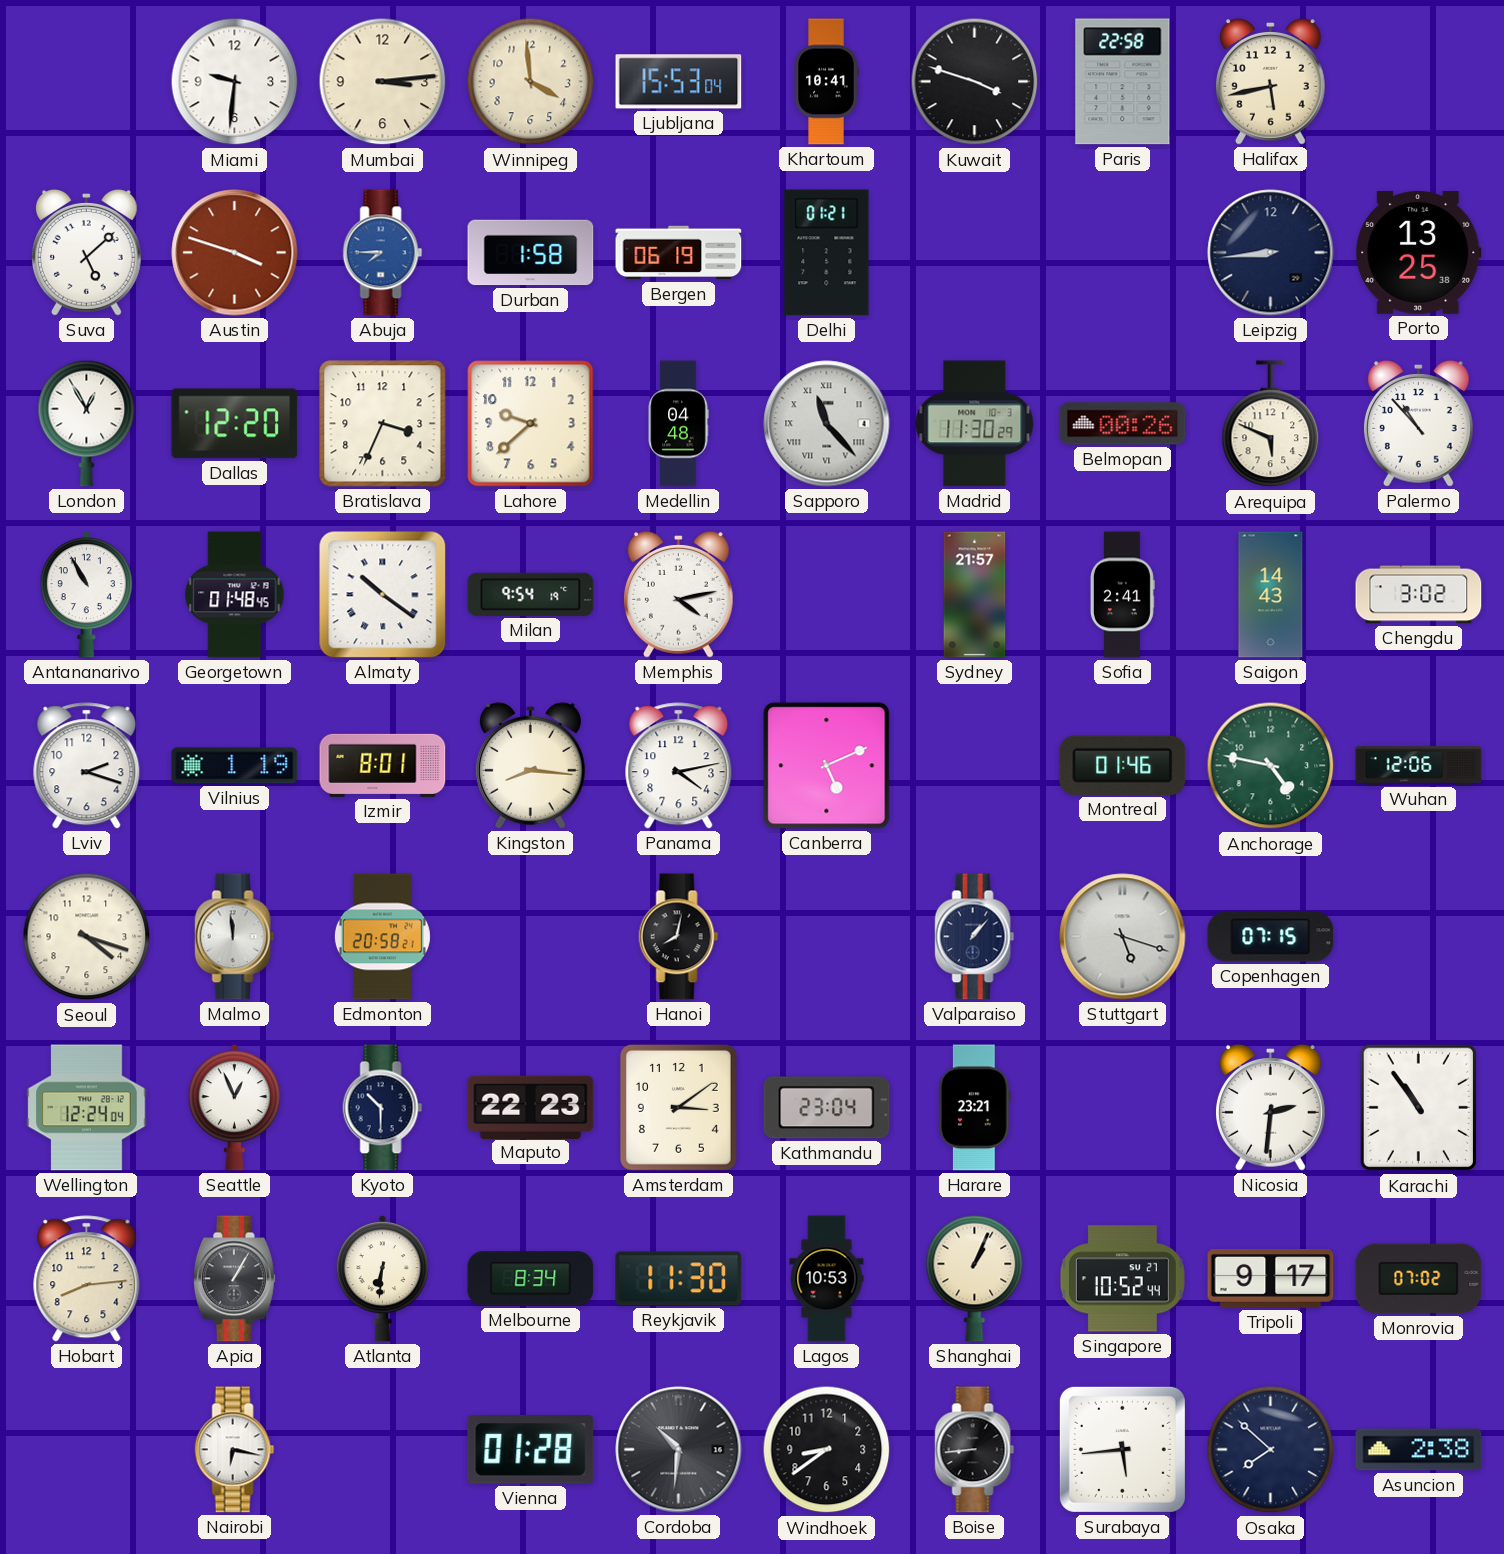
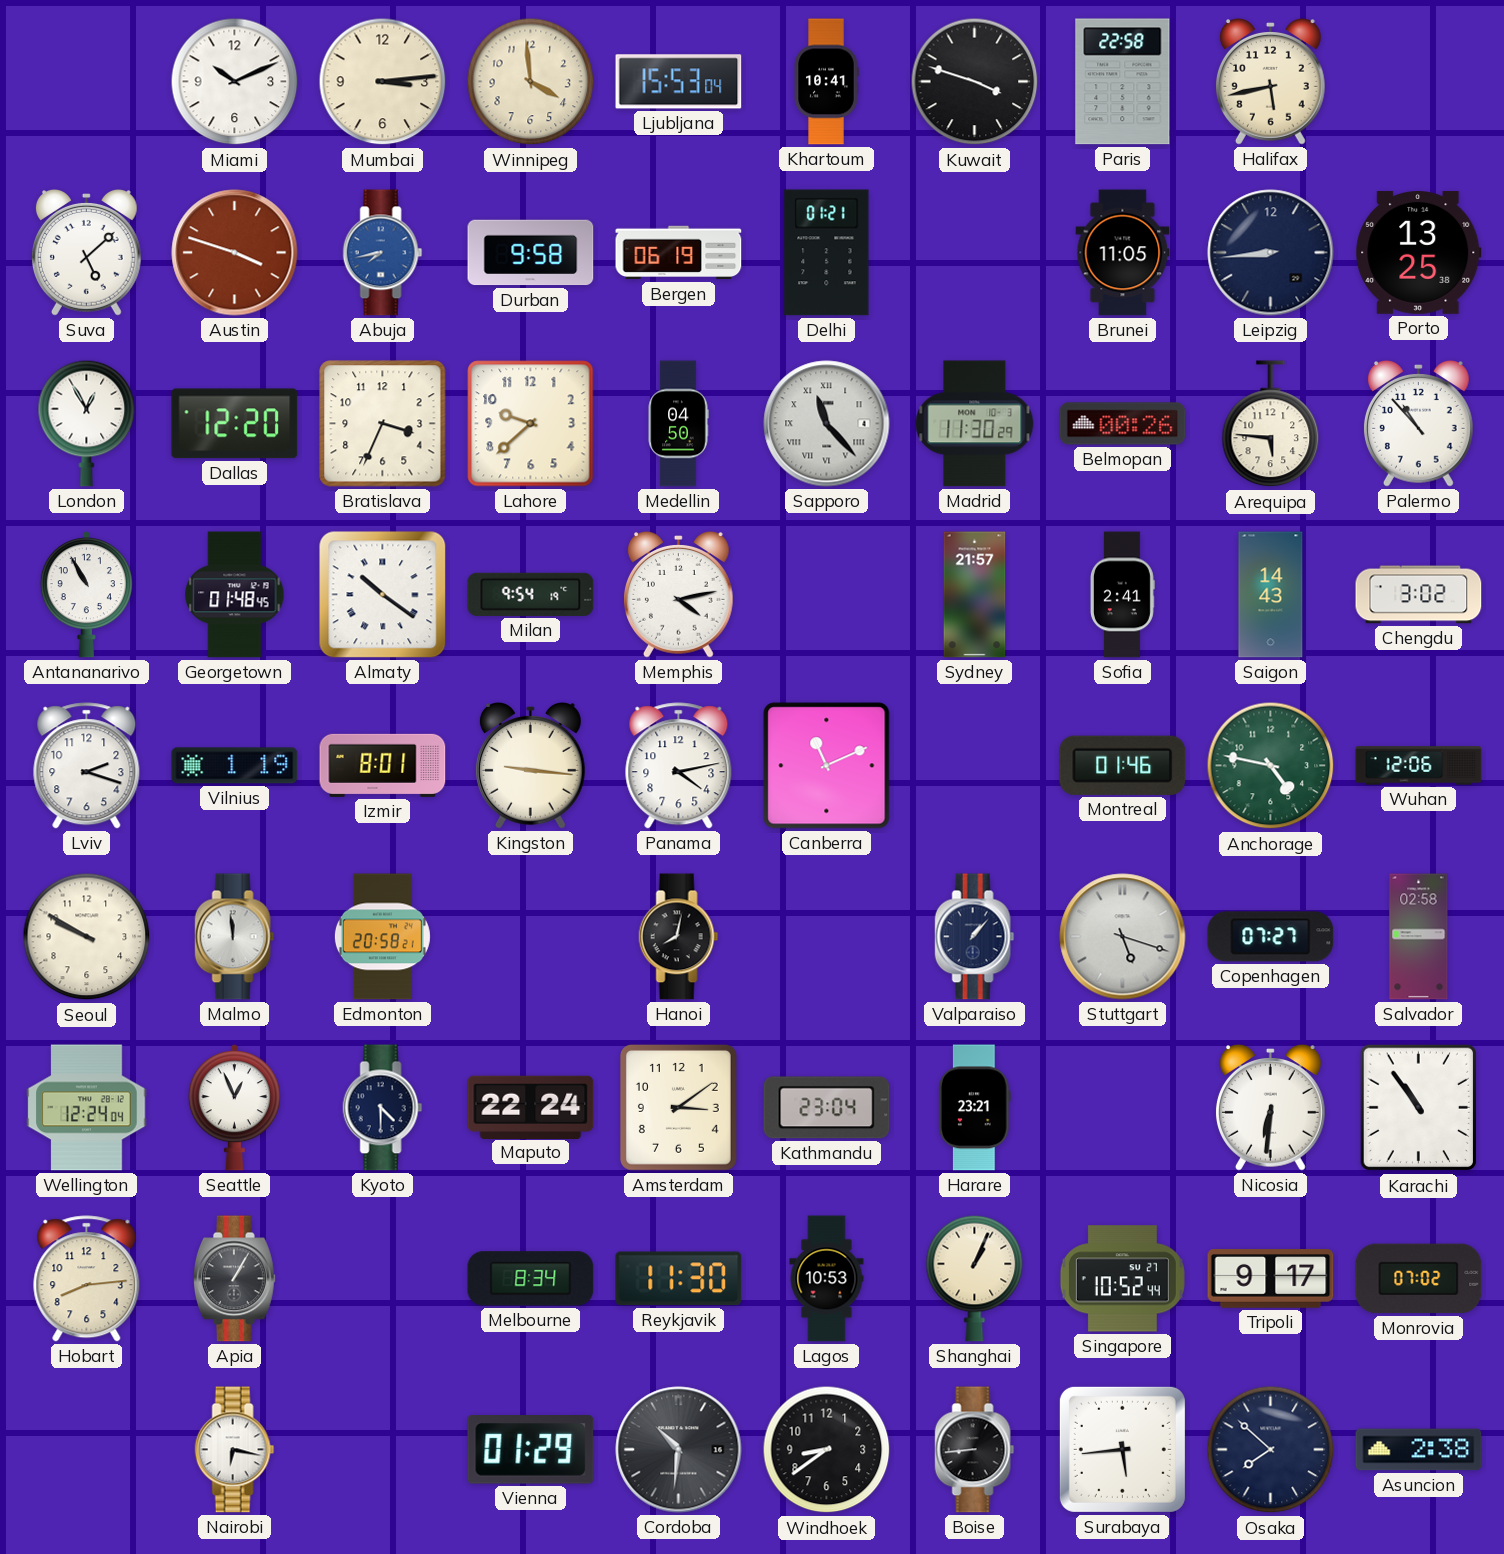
Miami: 9:31 -> 10:11
Abuja: 7:45 -> 7:43
Durban: 1:58 -> 9:58
Brunei: none -> 11:05
Medellin: 04:48 -> 04:50
Arequipa: 5:49 -> 5:46
Kingston: 8:16 -> 9:16
Canberra: 5:11 -> 11:11
Seoul: 4:18 -> 9:50
Copenhagen: 07:15 -> 07:27
Salvador: none -> 02:58
Kyoto: 10:30 -> 4:30
Maputo: 22:23 -> 22:24
Nicosia: 2:31 -> 6:31
Atlanta: 6:31 -> none
Vienna: 01:28 -> 01:29
